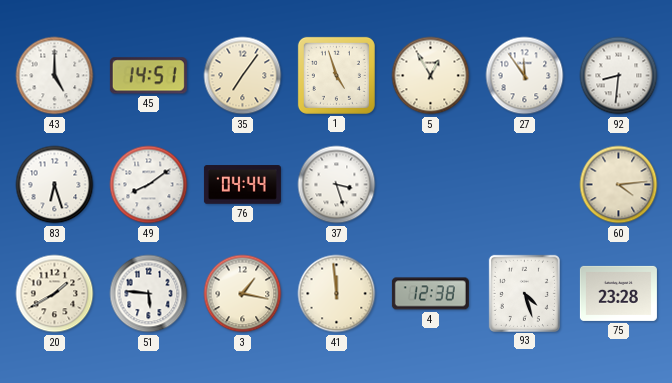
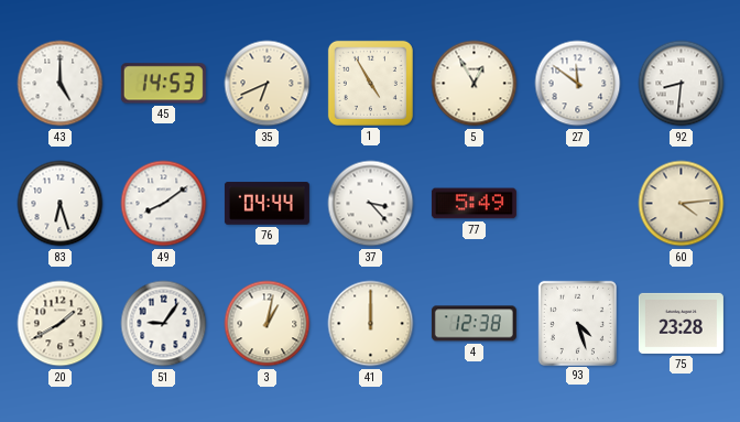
45: 14:51 -> 14:53
35: 7:06 -> 6:41
1: 4:57 -> 4:55
27: 11:54 -> 11:51
37: 3:27 -> 3:23
77: none -> 5:49
51: 5:46 -> 9:06
3: 1:17 -> 1:02
41: 11:59 -> 12:00
